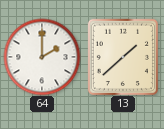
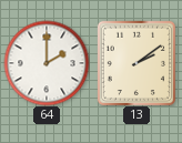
13: 1:38 -> 2:09
